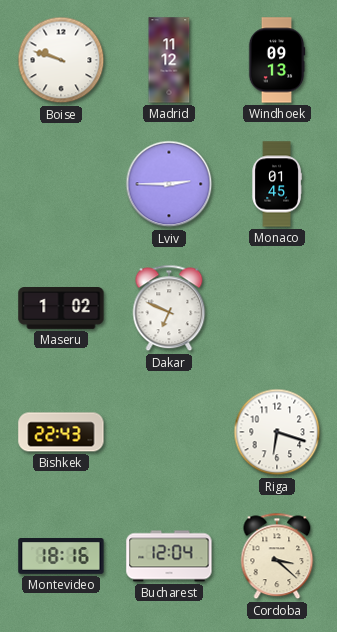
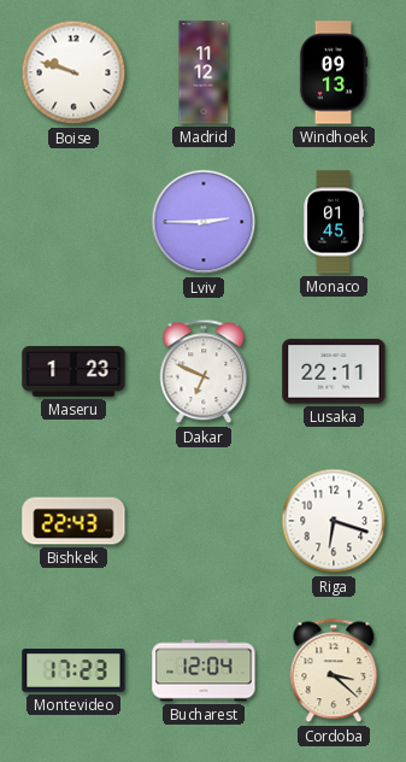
Maseru: 1:02 -> 1:23
Lusaka: none -> 22:11
Montevideo: 18:16 -> 17:23
